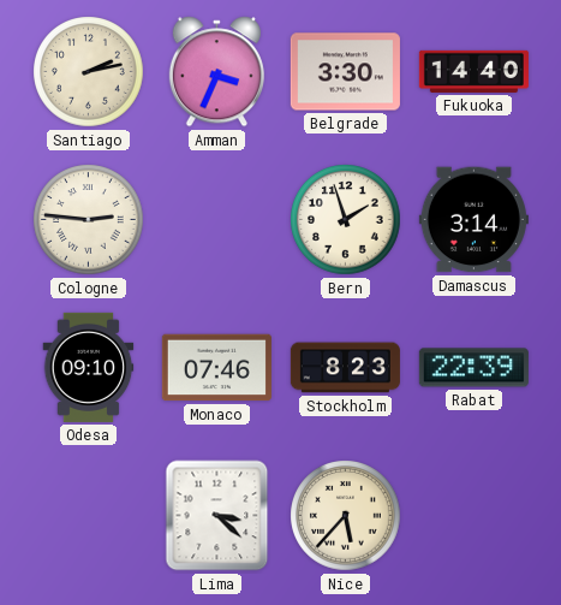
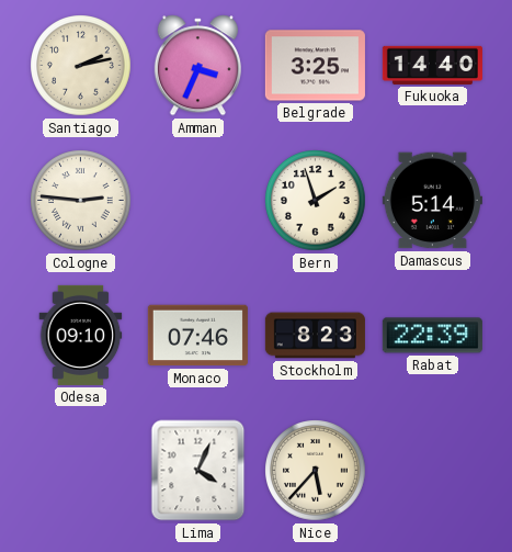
Belgrade: 3:30 -> 3:25
Damascus: 3:14 -> 5:14
Lima: 3:22 -> 4:04
